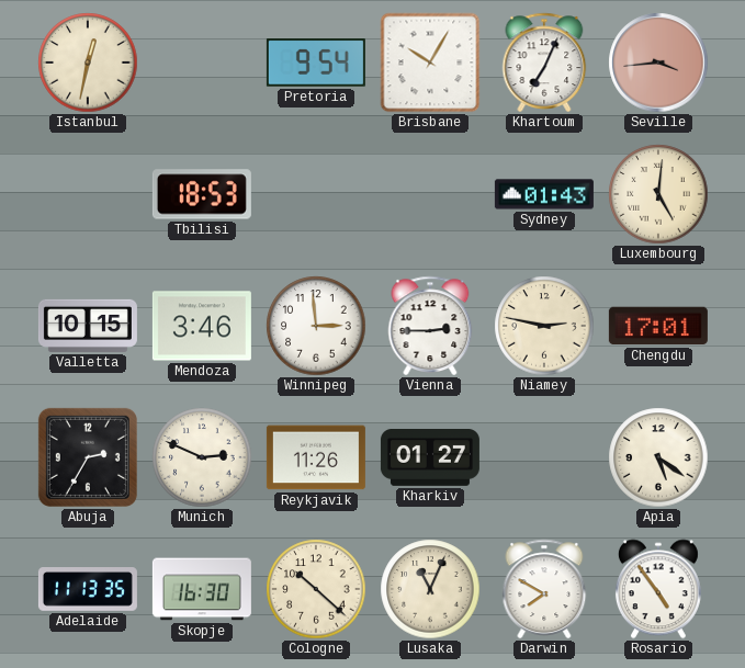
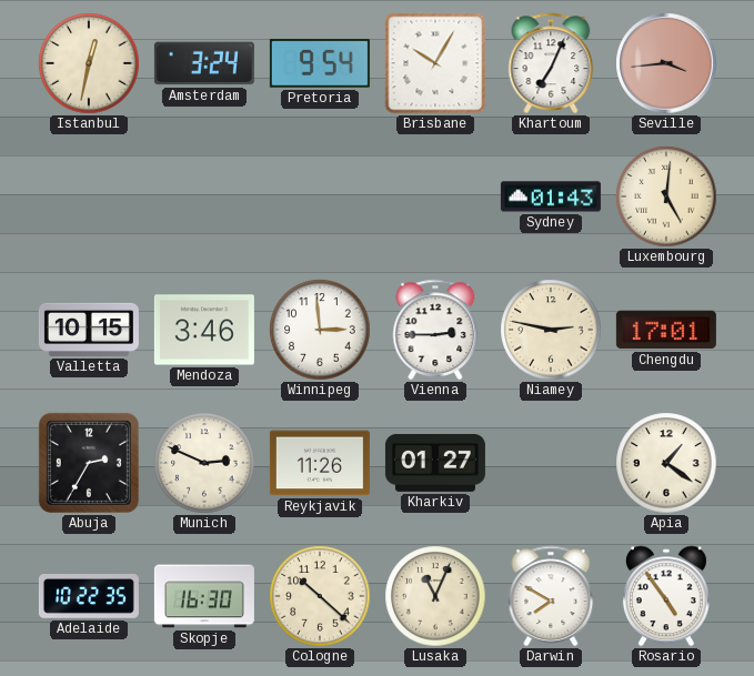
Amsterdam: none -> 3:24
Tbilisi: 18:53 -> none
Apia: 5:21 -> 1:21
Adelaide: 11:13 -> 10:22
